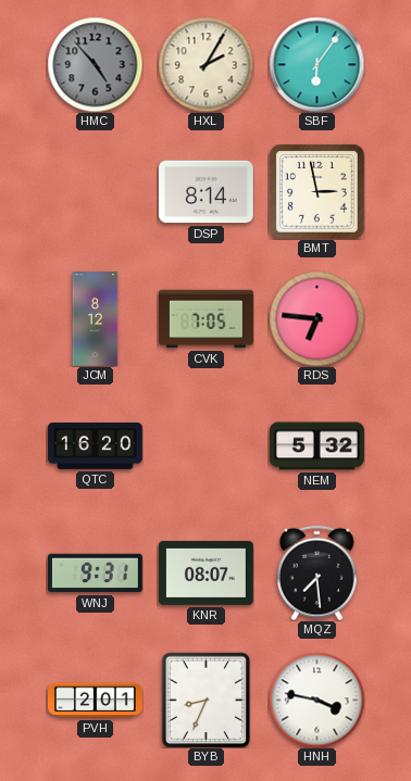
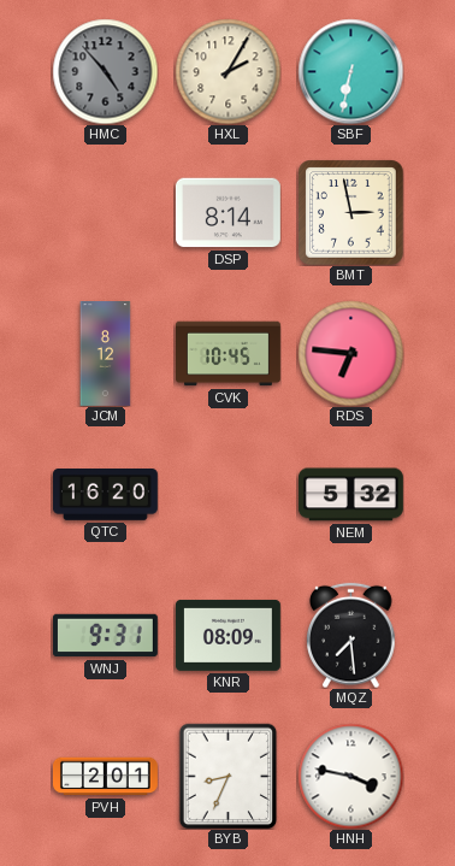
SBF: 6:06 -> 6:32
CVK: 7:05 -> 10:45
KNR: 08:07 -> 08:09
